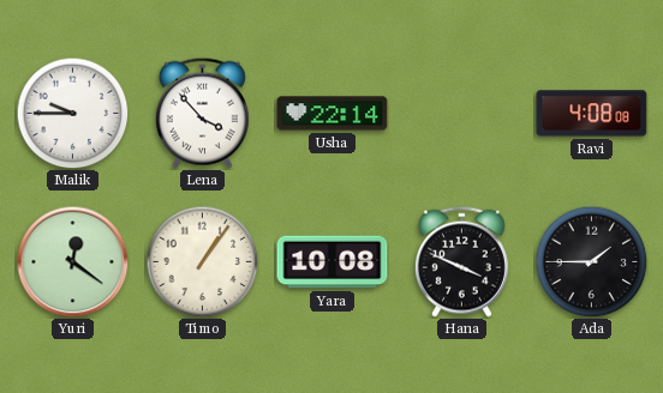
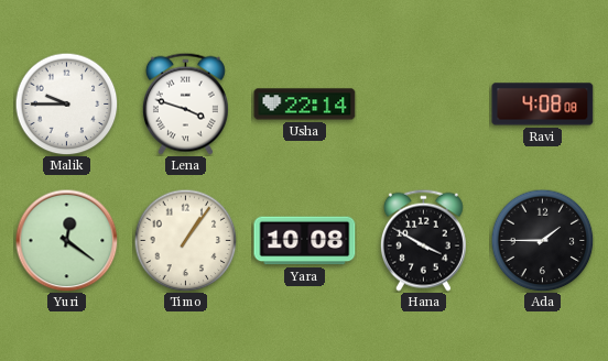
Lena: 3:53 -> 3:48
Hana: 3:49 -> 3:50
